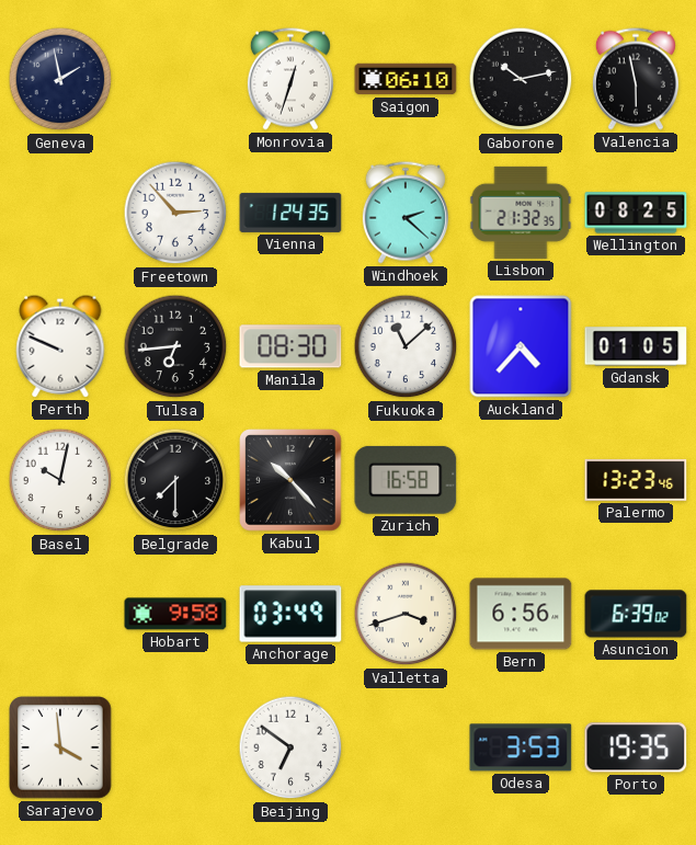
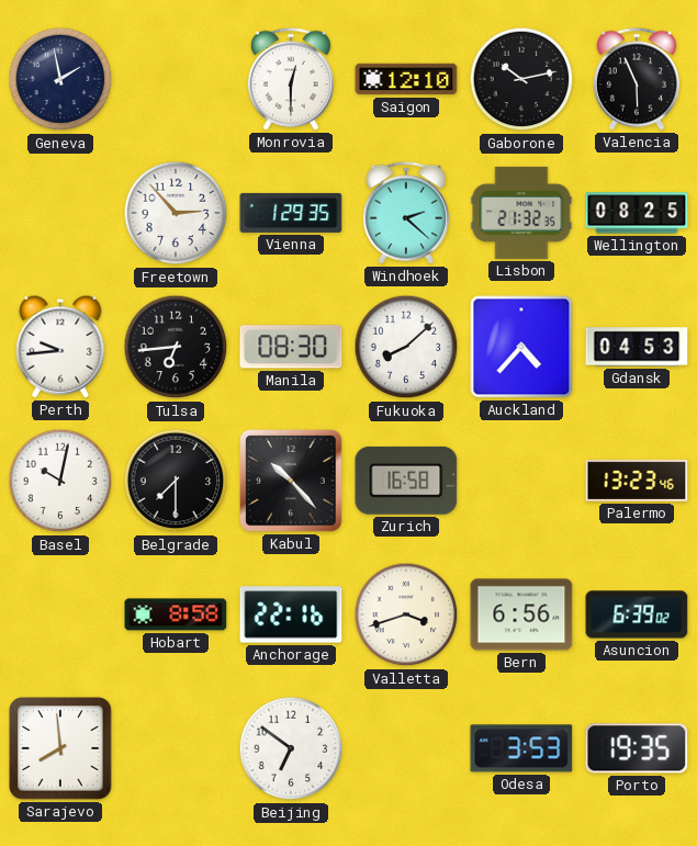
Monrovia: 12:33 -> 12:30
Saigon: 06:10 -> 12:10
Valencia: 5:58 -> 5:56
Vienna: 1:24 -> 1:29
Perth: 9:49 -> 9:44
Fukuoka: 11:08 -> 8:08
Gdansk: 01:05 -> 04:53
Hobart: 9:58 -> 8:58
Anchorage: 03:49 -> 22:16
Sarajevo: 3:59 -> 7:59
